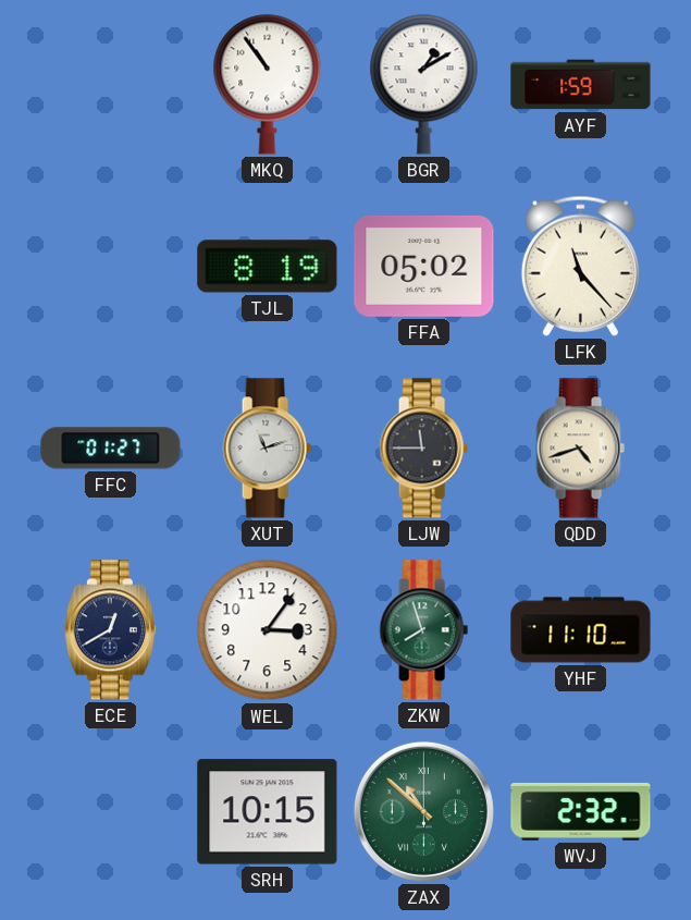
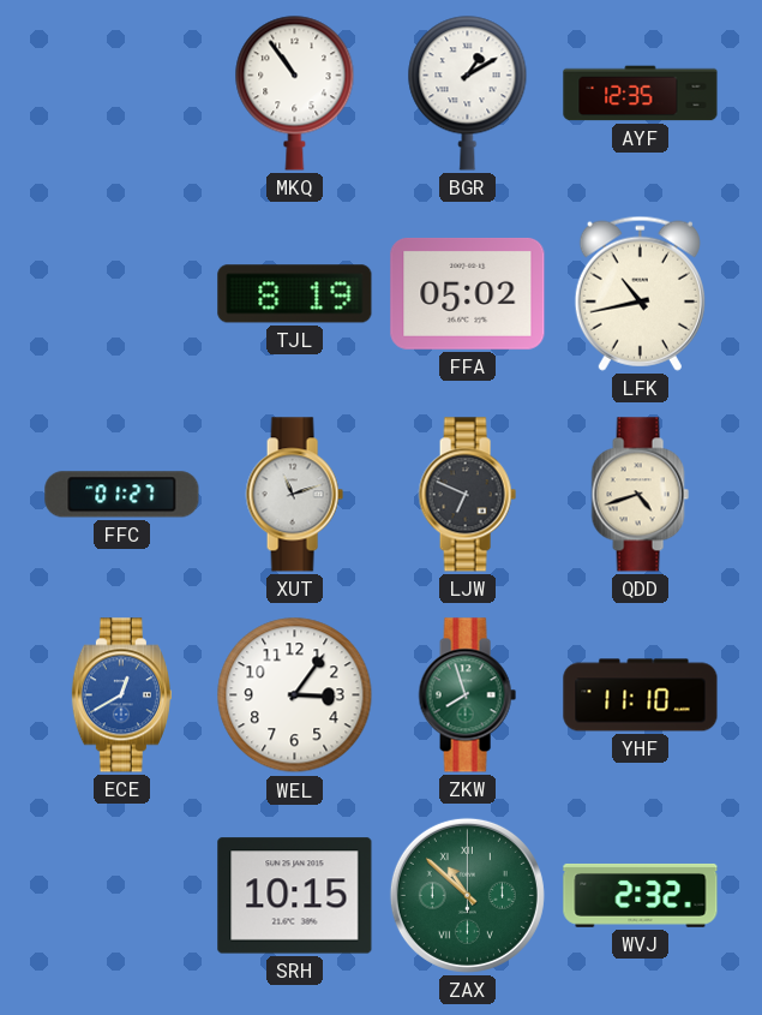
AYF: 1:59 -> 12:35
LFK: 11:23 -> 10:43
LJW: 11:45 -> 6:49
ECE dial: navy -> blue
